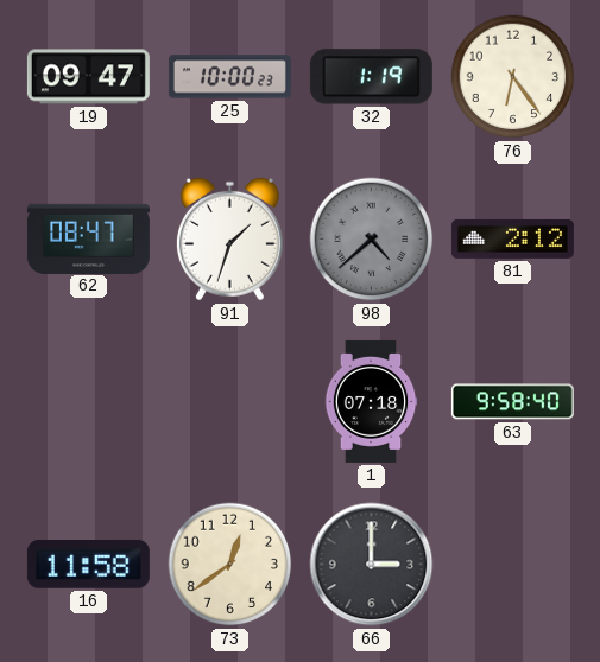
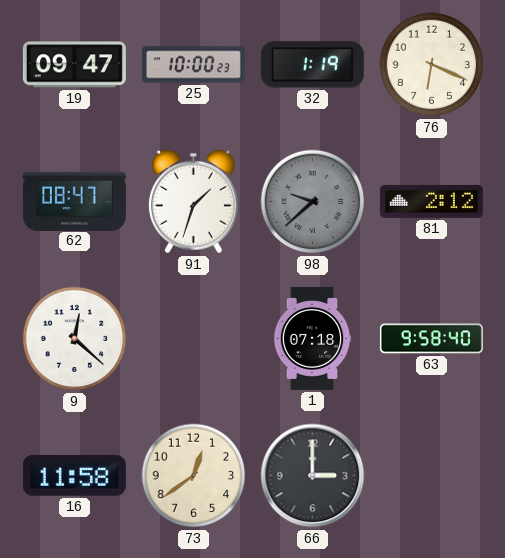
76: 6:24 -> 6:19
98: 4:38 -> 9:38
9: none -> 12:22
